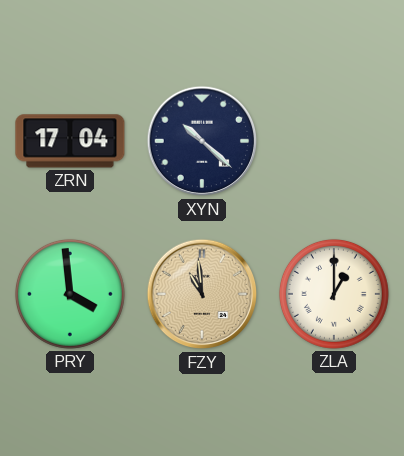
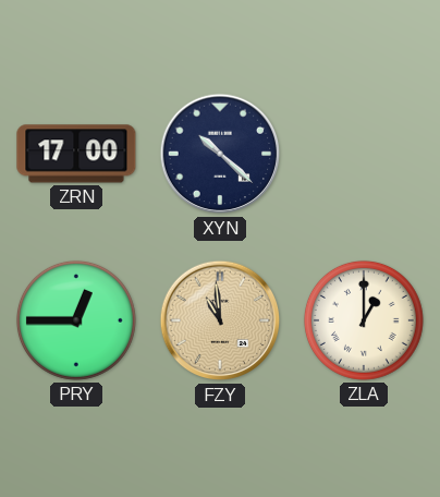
ZRN: 17:04 -> 17:00
PRY: 3:59 -> 12:45
